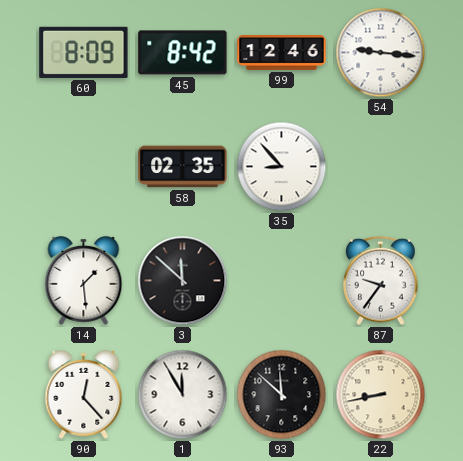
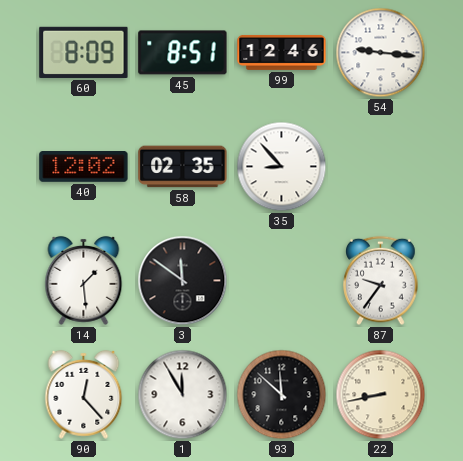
45: 8:42 -> 8:51
40: none -> 12:02
3: 11:52 -> 11:51
